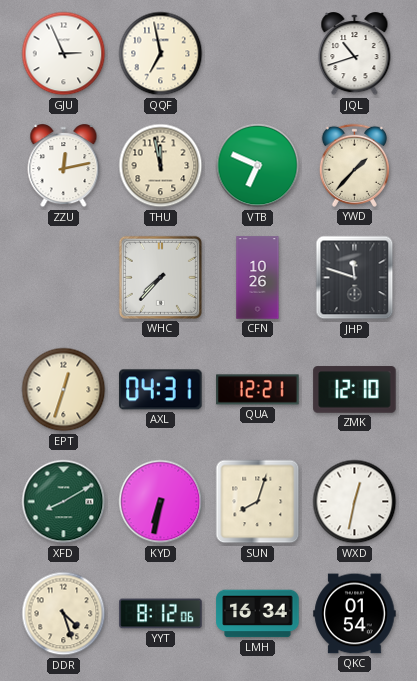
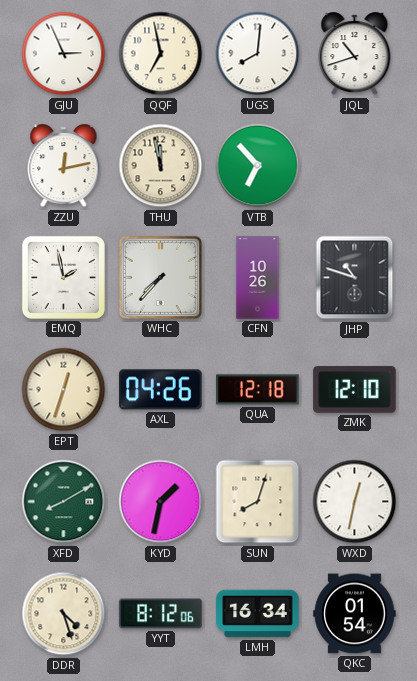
UGS: none -> 8:01
VTB: 6:49 -> 6:53
YWD: 1:37 -> none
EMQ: none -> 1:58
JHP: 11:48 -> 10:48
AXL: 04:31 -> 04:26
QUA: 12:21 -> 12:18
KYD: 6:32 -> 1:32
